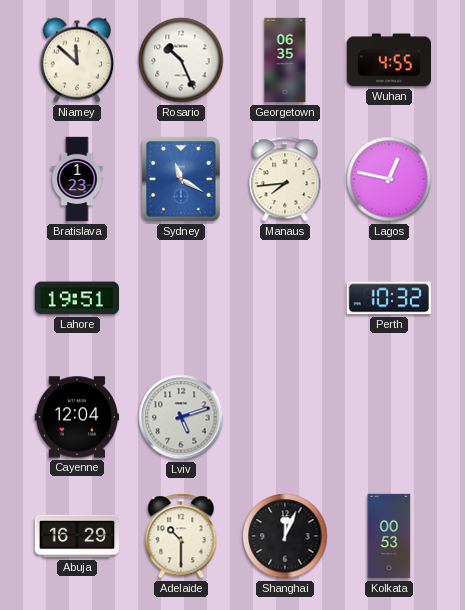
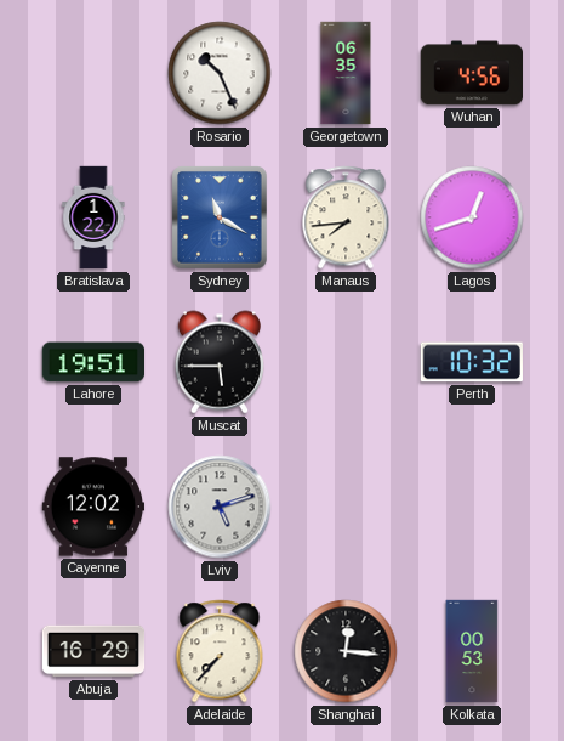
Niamey: 11:52 -> none
Wuhan: 4:55 -> 4:56
Bratislava: 1:23 -> 1:22
Lagos: 12:47 -> 12:42
Muscat: none -> 5:45
Cayenne: 12:04 -> 12:02
Adelaide: 10:30 -> 7:37
Shanghai: 12:04 -> 12:16
